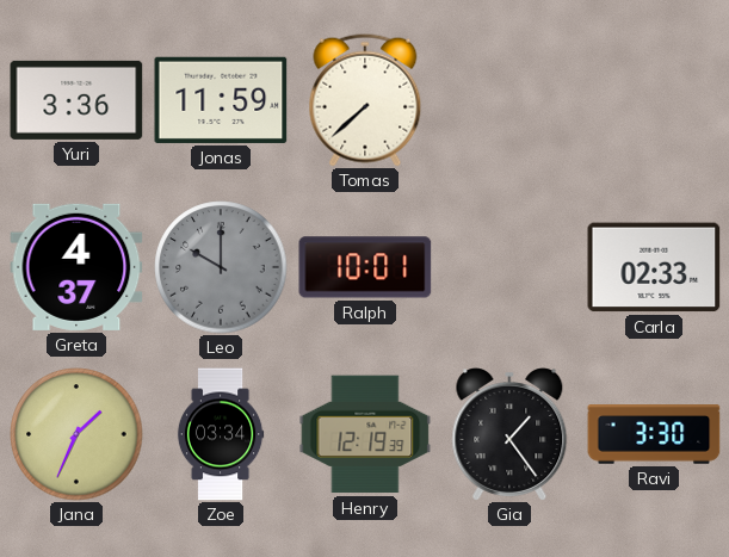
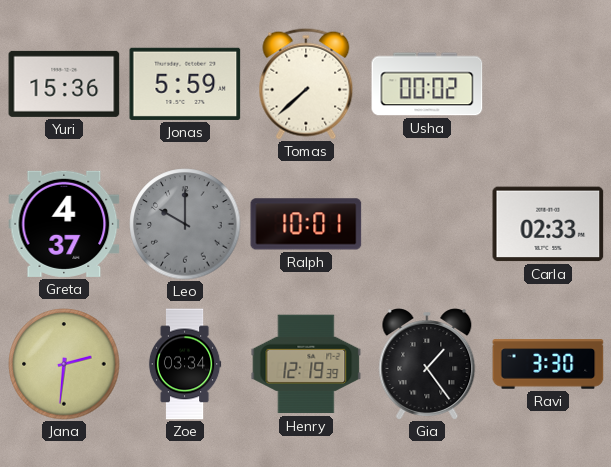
Yuri: 3:36 -> 15:36
Jonas: 11:59 -> 5:59
Usha: none -> 00:02
Jana: 1:34 -> 2:31
